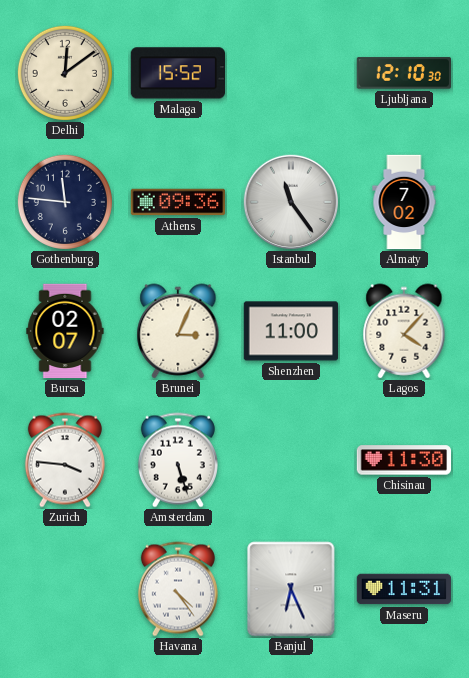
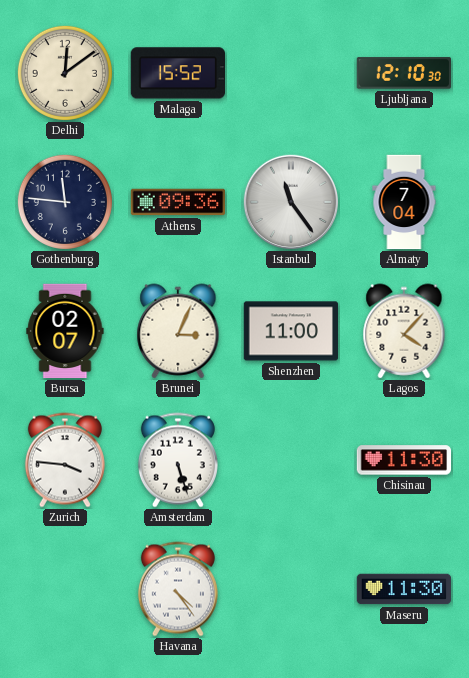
Almaty: 7:02 -> 7:04
Banjul: 6:26 -> none
Maseru: 11:31 -> 11:30
